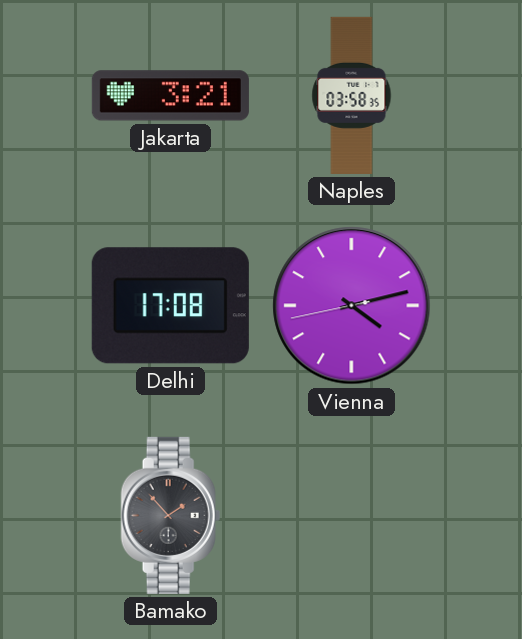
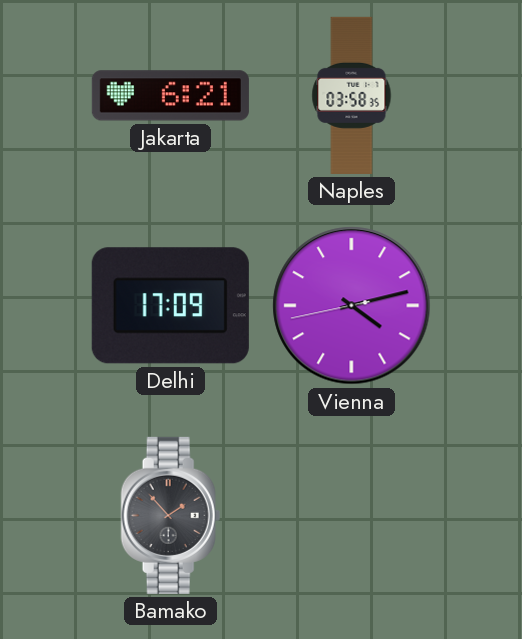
Jakarta: 3:21 -> 6:21
Delhi: 17:08 -> 17:09
